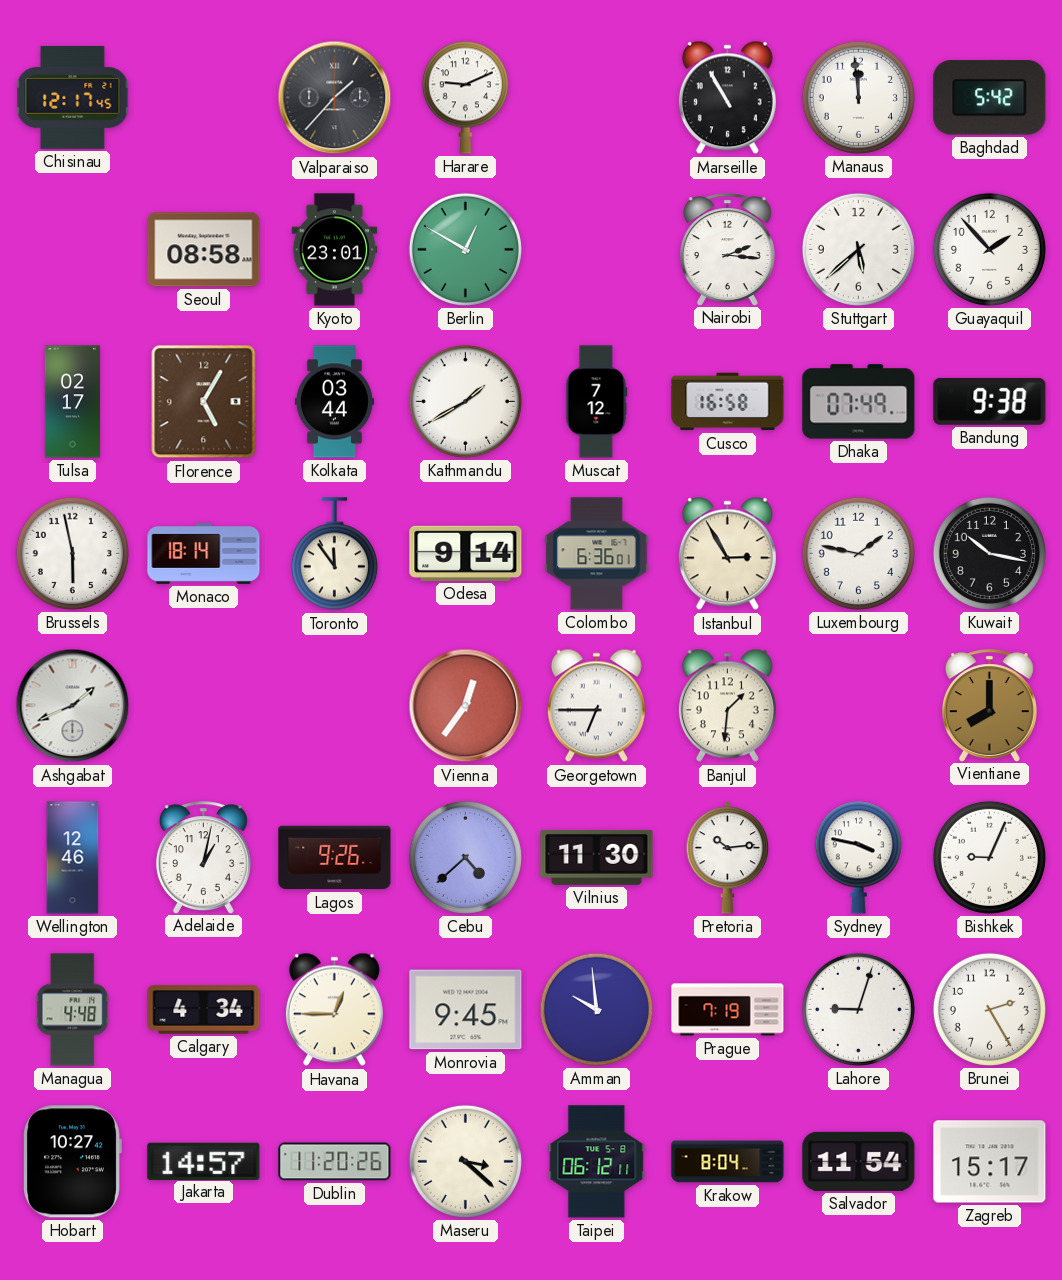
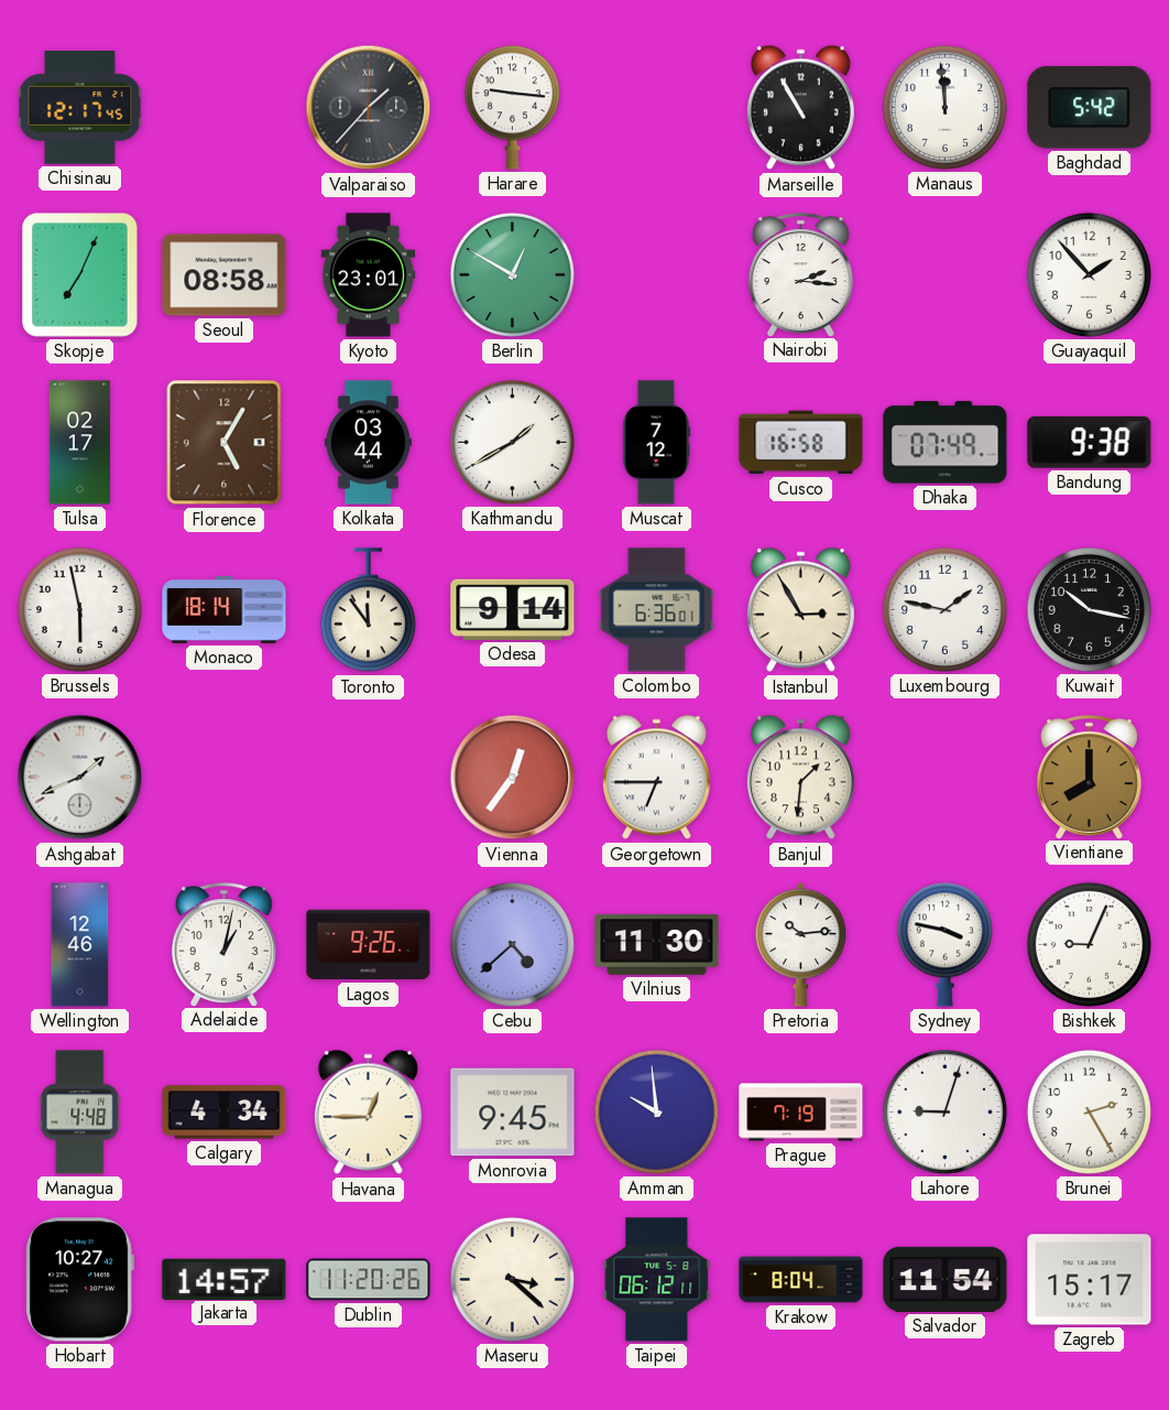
Harare: 9:11 -> 9:16
Skopje: none -> 7:04
Stuttgart: 5:38 -> none
